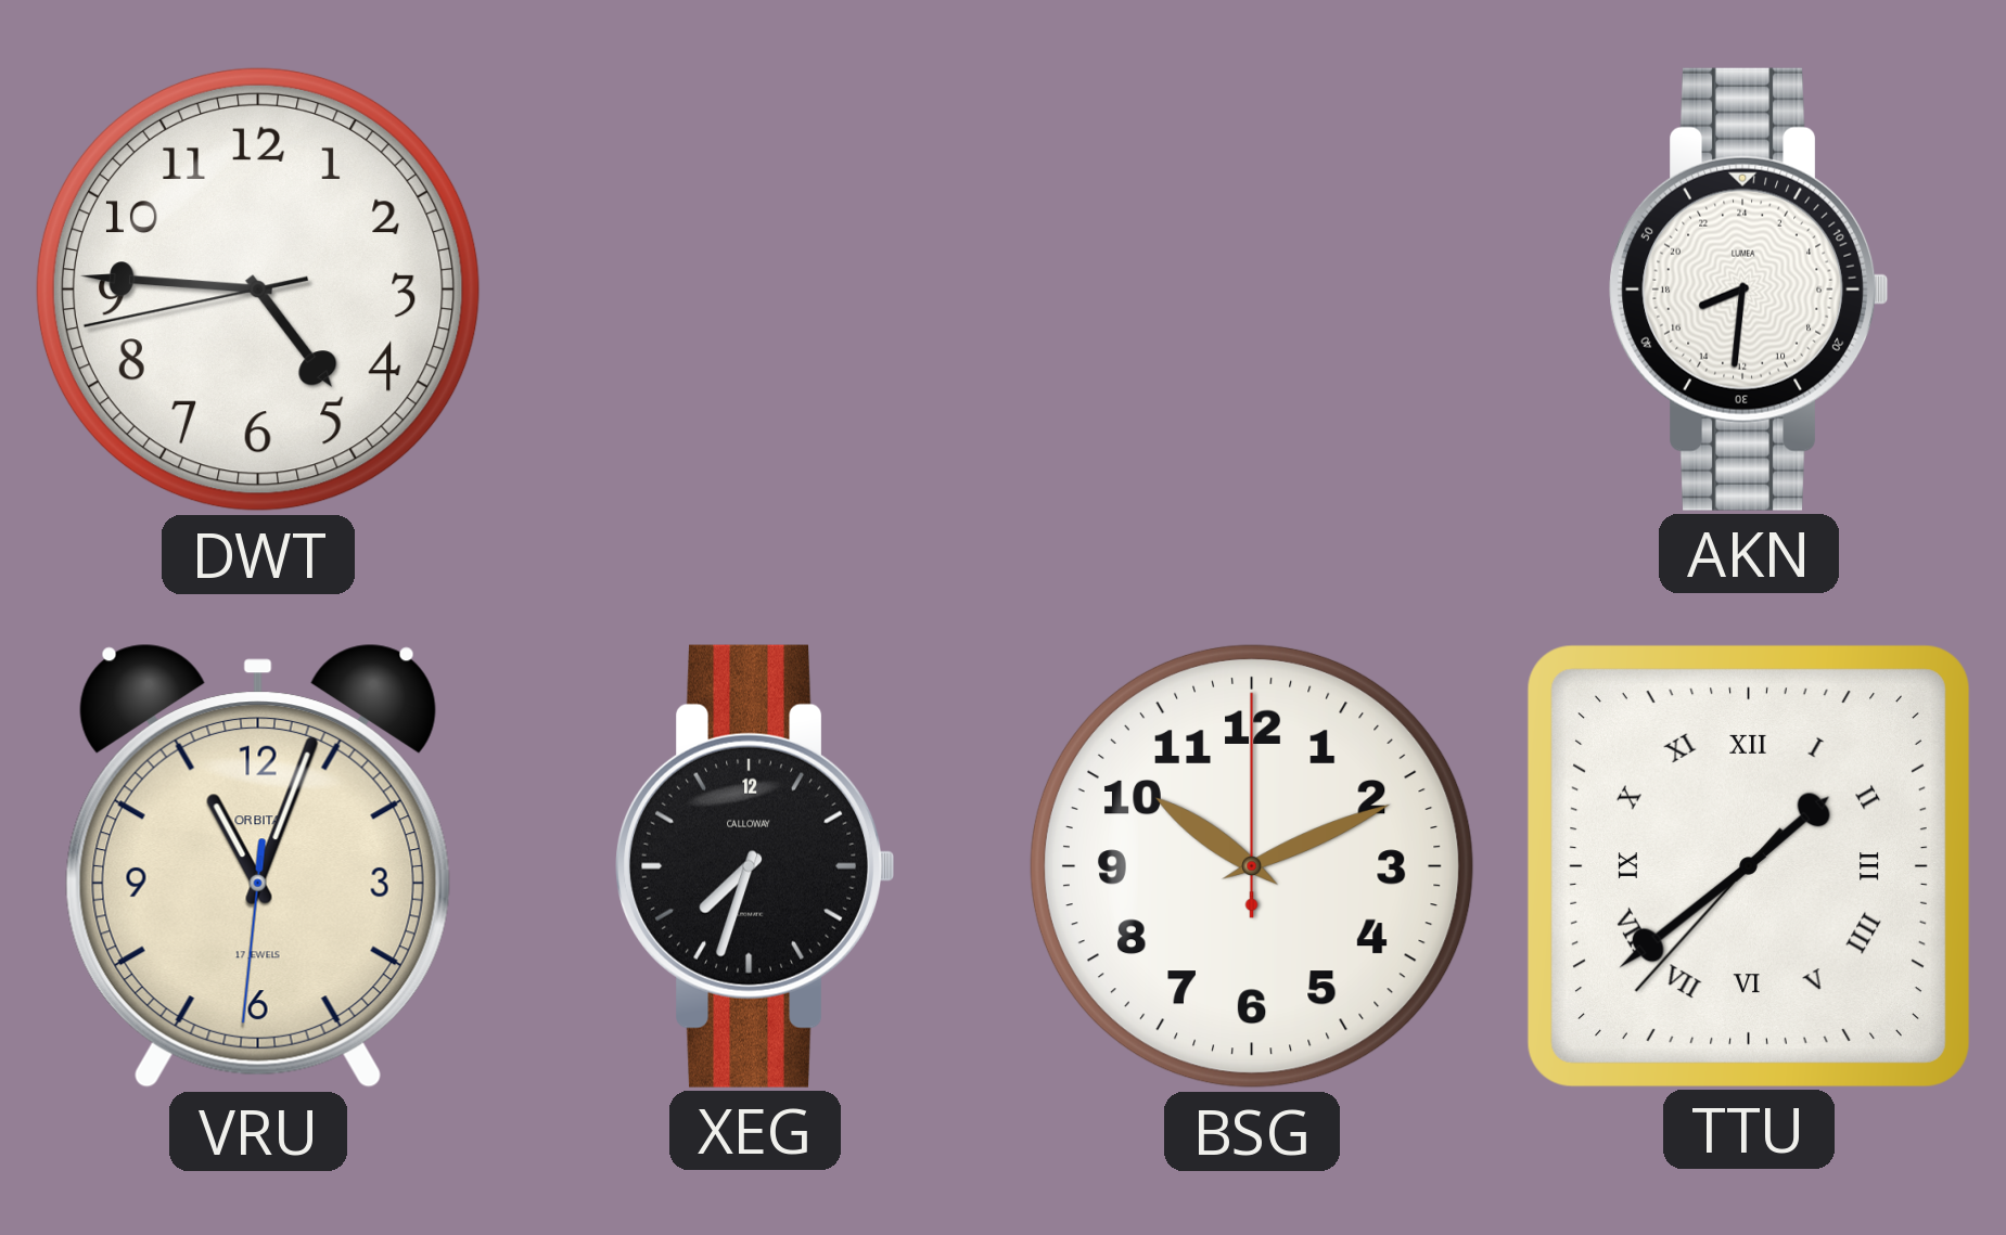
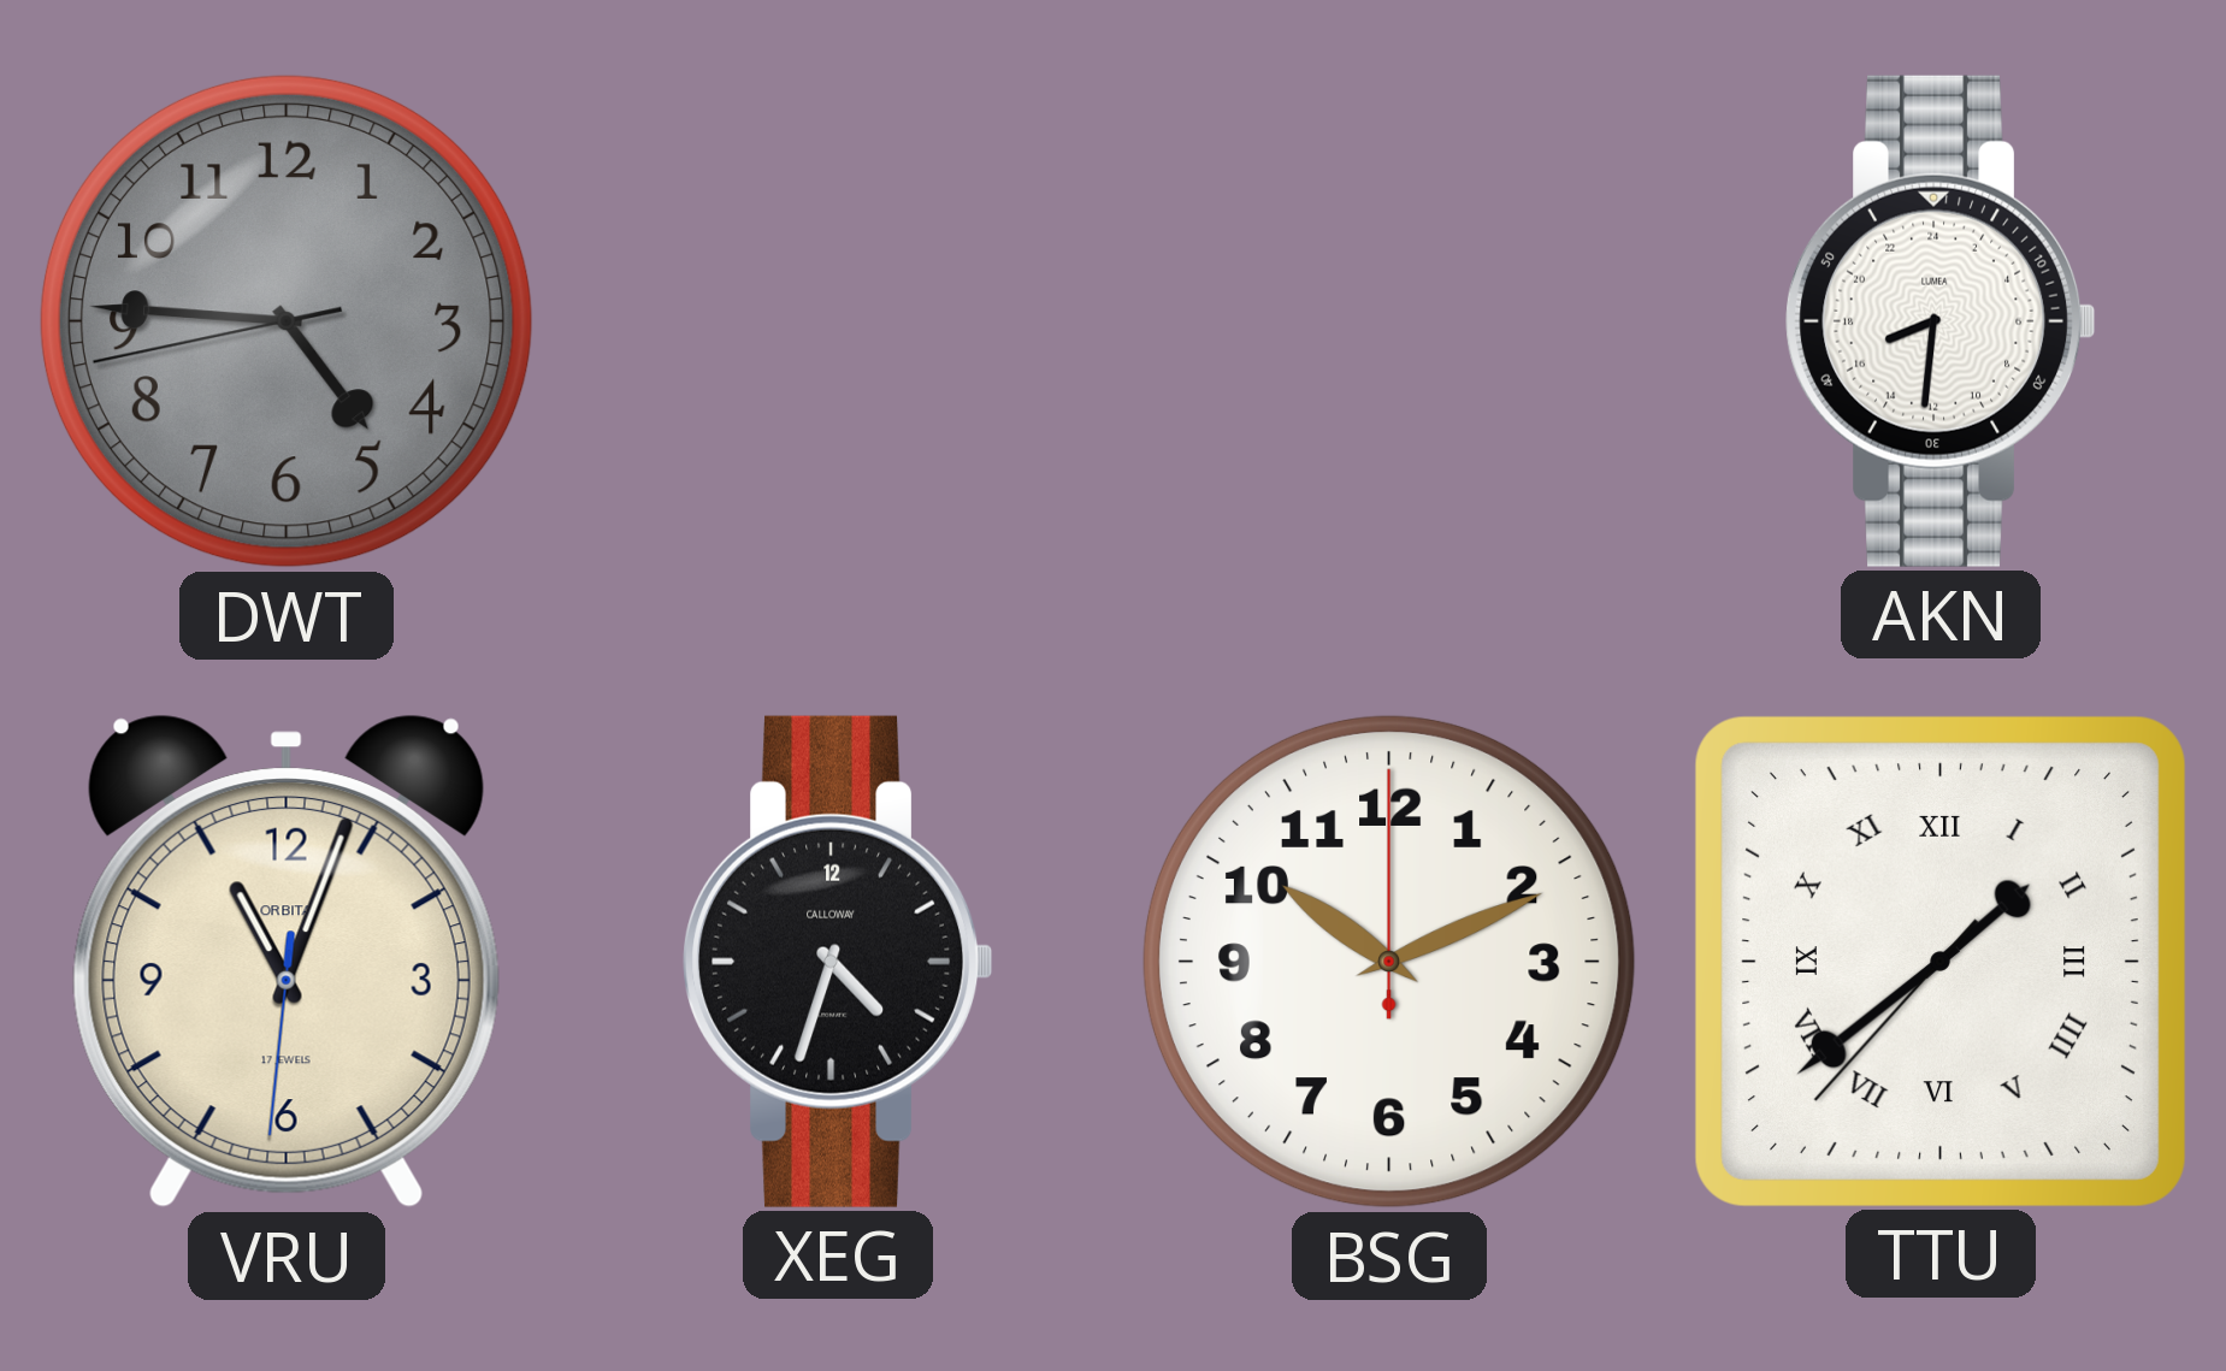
DWT dial: white -> grey
XEG: 7:33 -> 4:33
